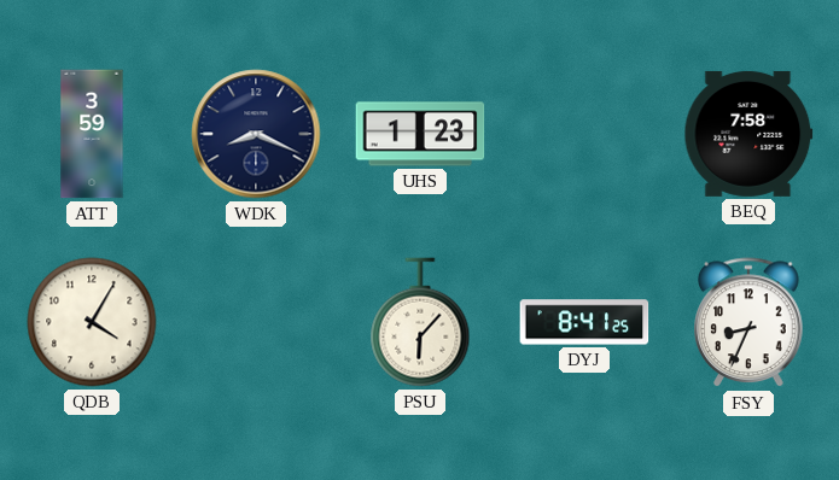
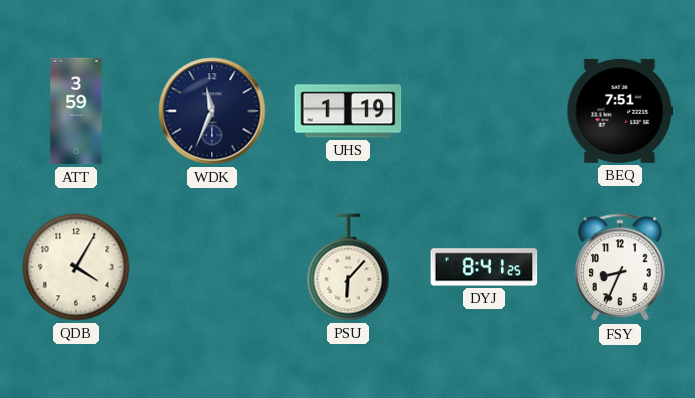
WDK: 8:19 -> 11:34
UHS: 1:23 -> 1:19
BEQ: 7:58 -> 7:51
